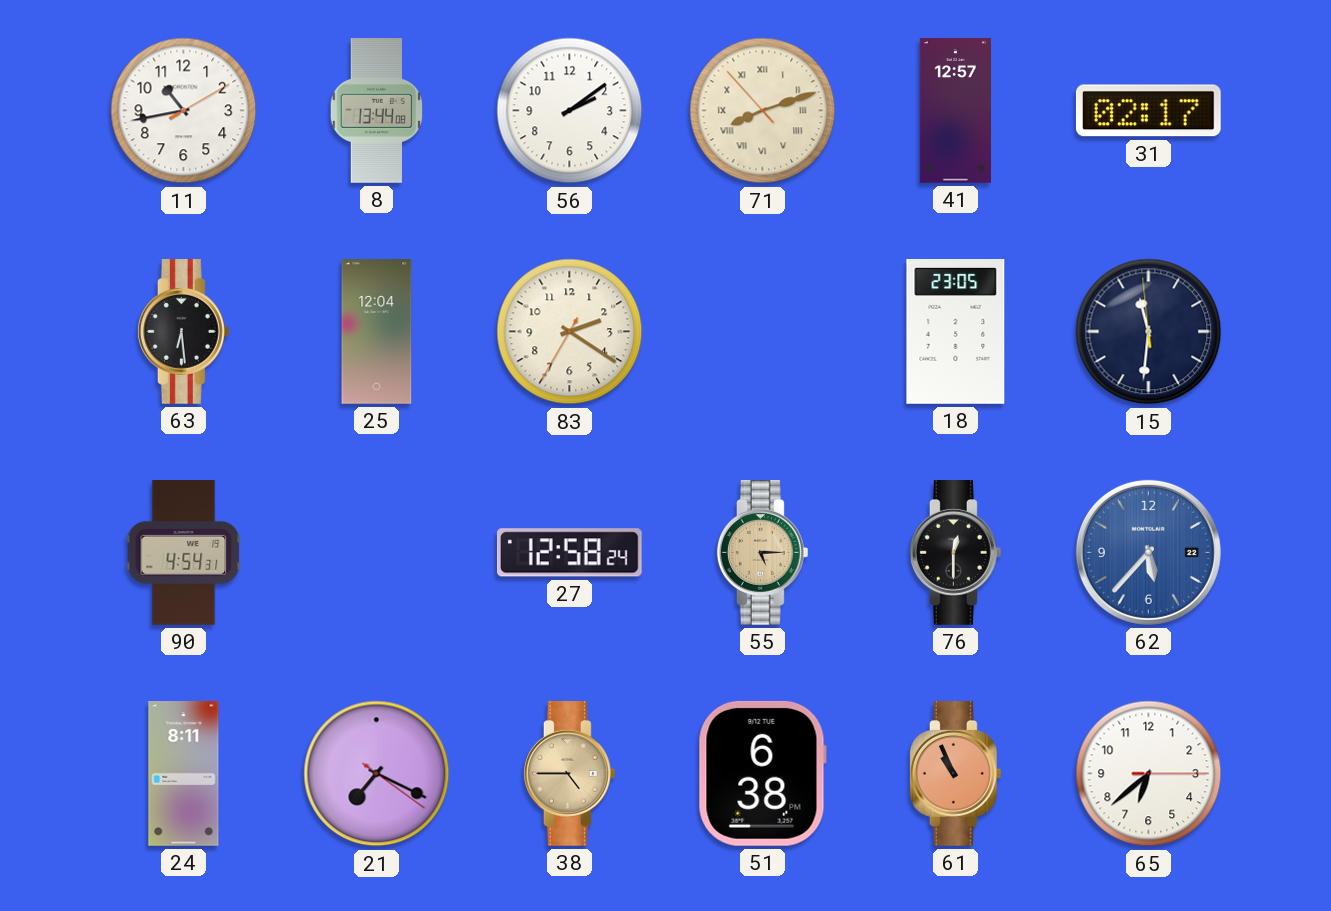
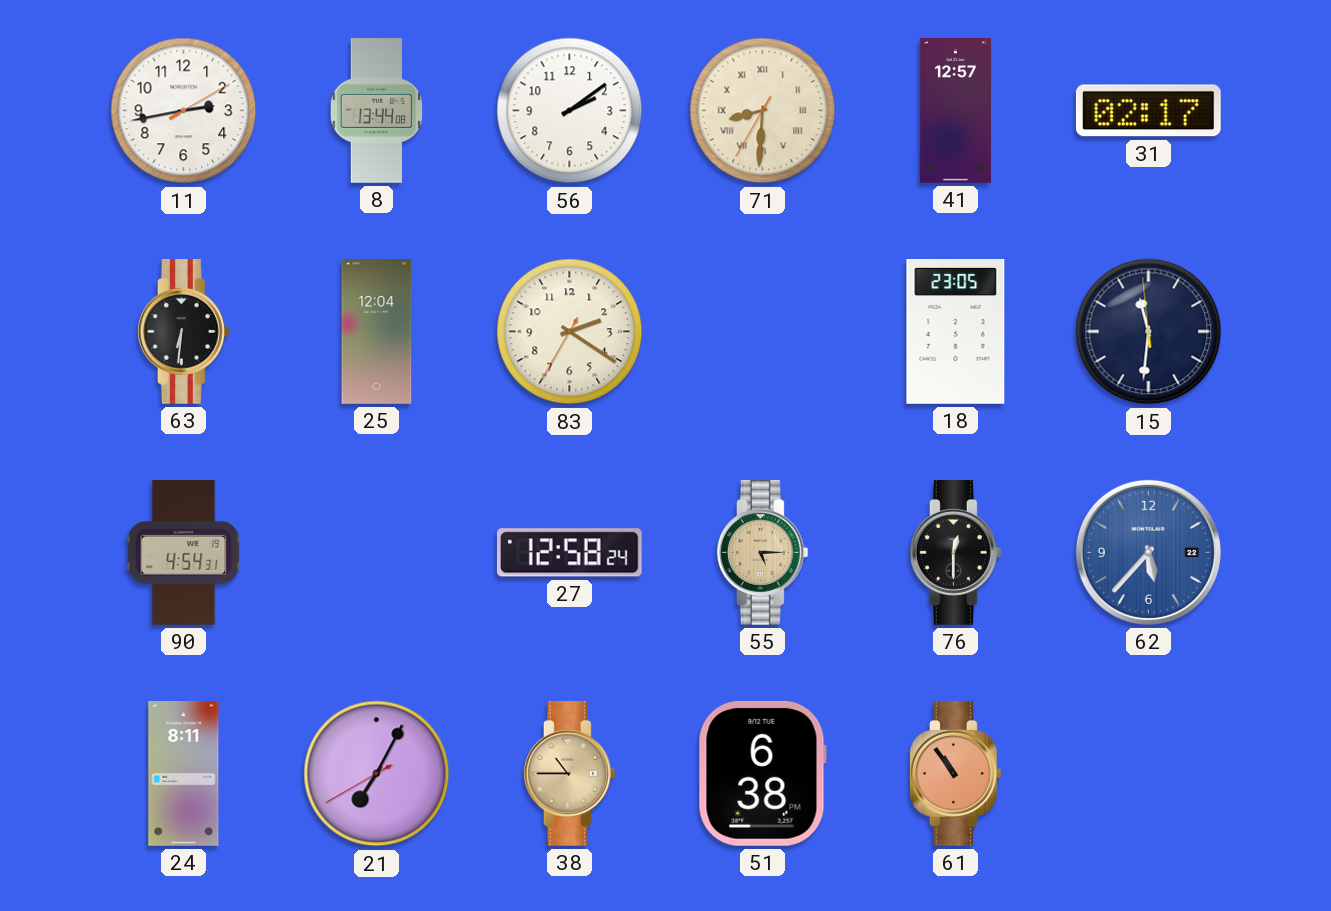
11: 10:43 -> 2:43
71: 8:11 -> 8:30
63: 6:29 -> 6:31
21: 7:19 -> 7:04
38: 4:45 -> 10:45
61: 10:56 -> 10:54
65: 6:38 -> none
